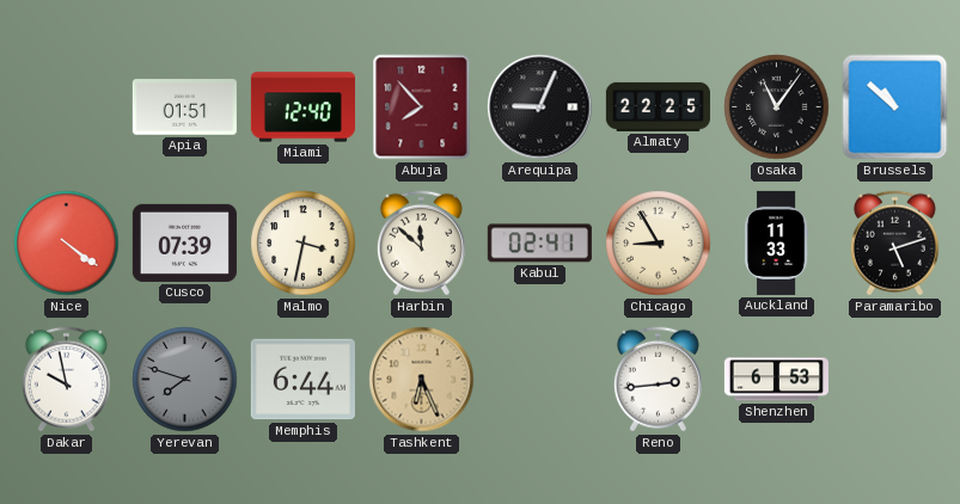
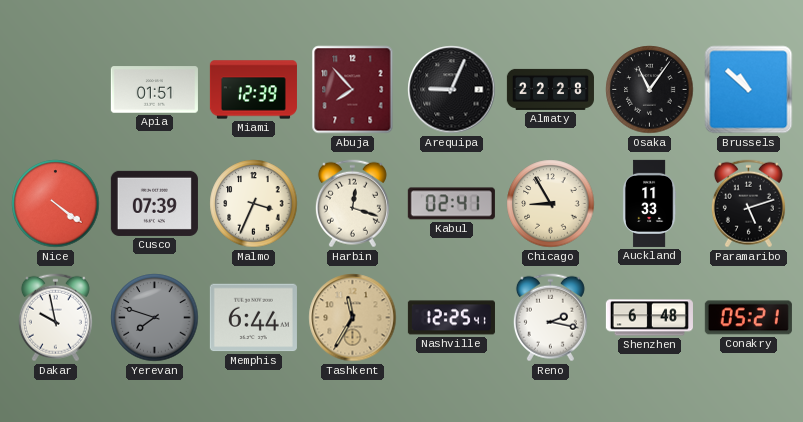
Miami: 12:40 -> 12:39
Almaty: 22:25 -> 22:28
Malmo: 3:32 -> 3:34
Harbin: 11:52 -> 12:18
Tashkent: 6:26 -> 11:35
Nashville: none -> 12:25
Reno: 2:44 -> 2:17
Shenzhen: 6:53 -> 6:48
Conakry: none -> 05:21
